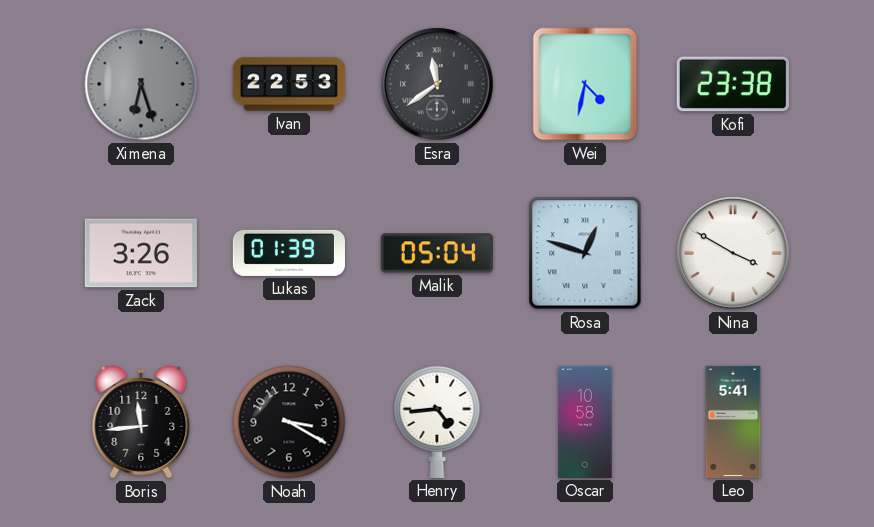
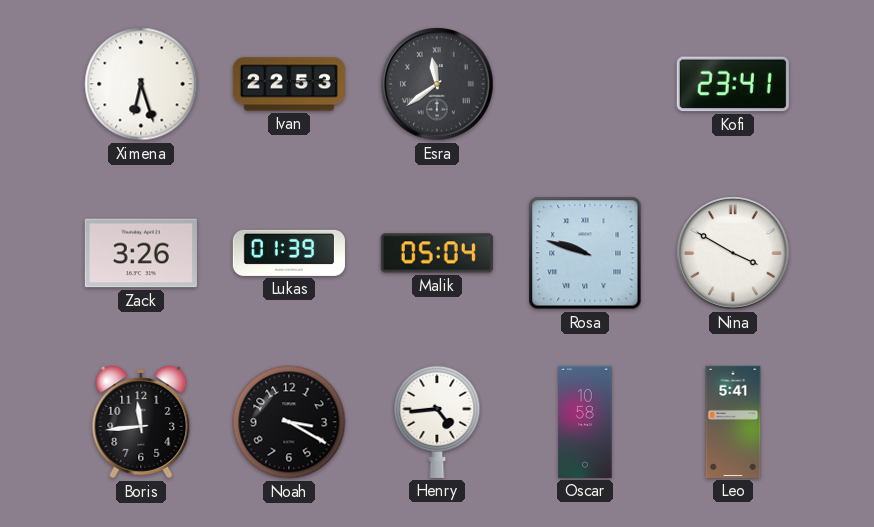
Ximena dial: grey -> white
Wei: 4:32 -> none
Kofi: 23:38 -> 23:41
Rosa: 12:48 -> 9:48
